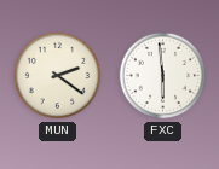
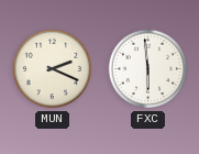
MUN: 2:21 -> 2:19
